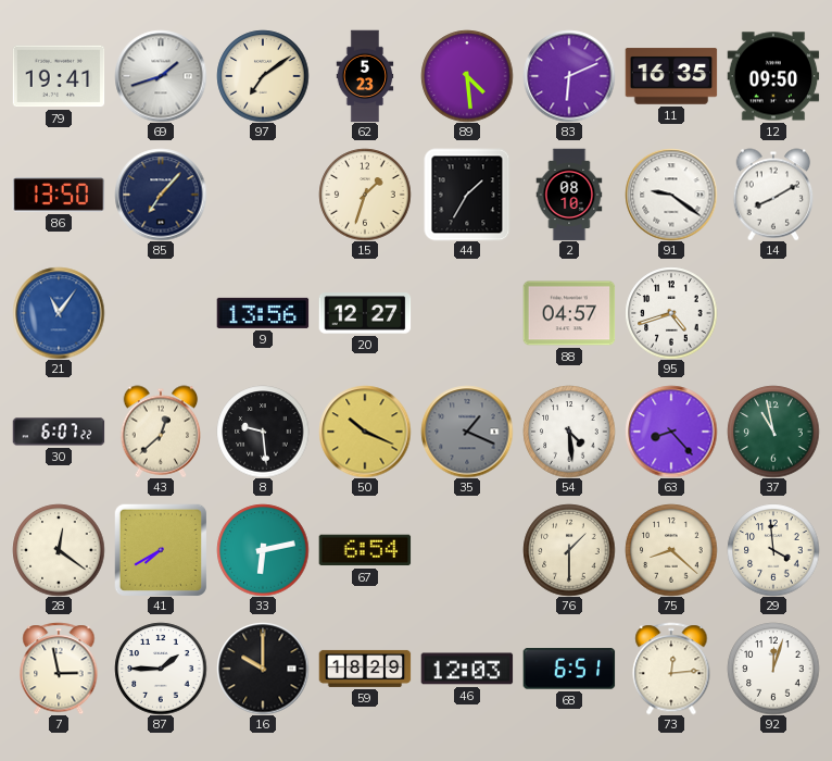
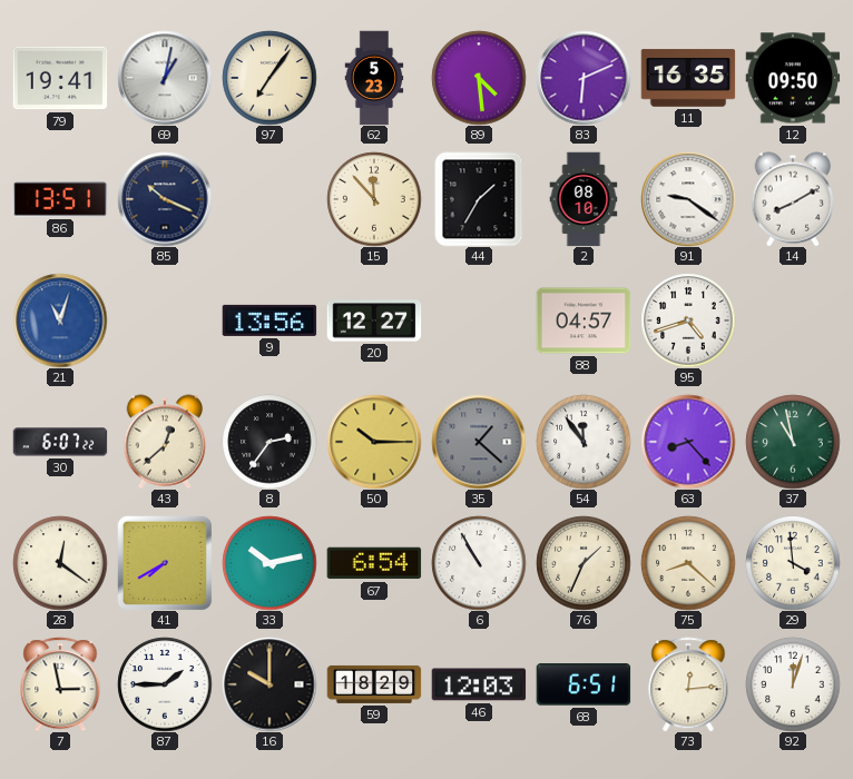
69: 1:42 -> 1:02
97: 7:09 -> 7:06
86: 13:50 -> 13:51
85: 7:07 -> 10:19
15: 1:33 -> 11:53
21: 11:06 -> 11:03
8: 9:29 -> 2:36
50: 10:19 -> 10:15
35: 1:19 -> 1:22
54: 4:29 -> 11:54
33: 6:13 -> 10:13
6: none -> 10:55
76: 1:30 -> 1:34
